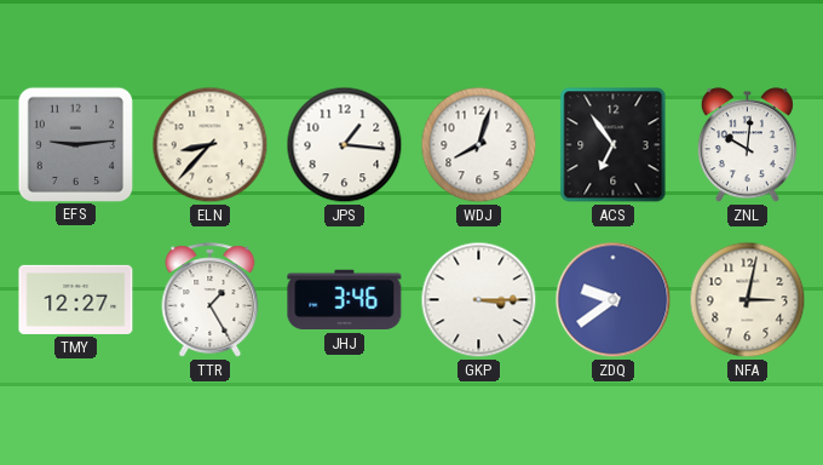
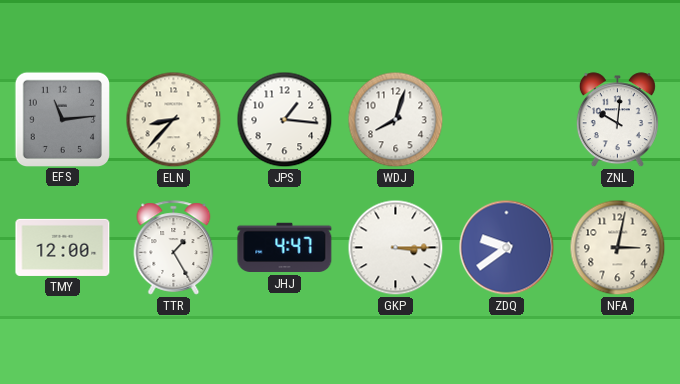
EFS: 9:14 -> 11:14
ACS: 6:54 -> none
TMY: 12:27 -> 12:00
JHJ: 3:46 -> 4:47
